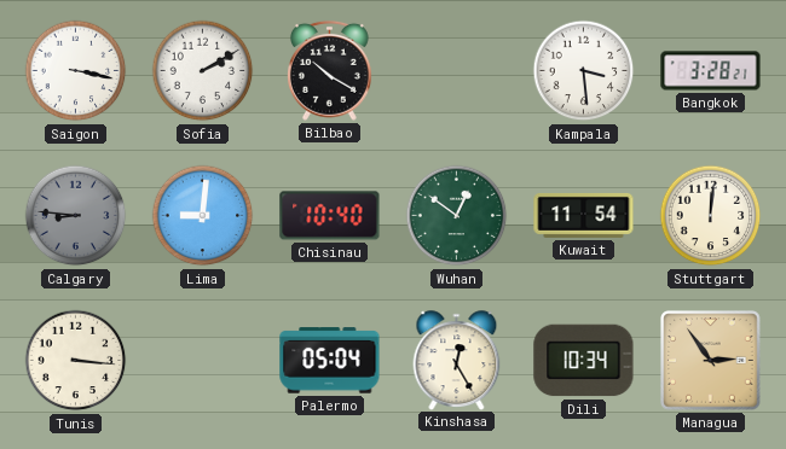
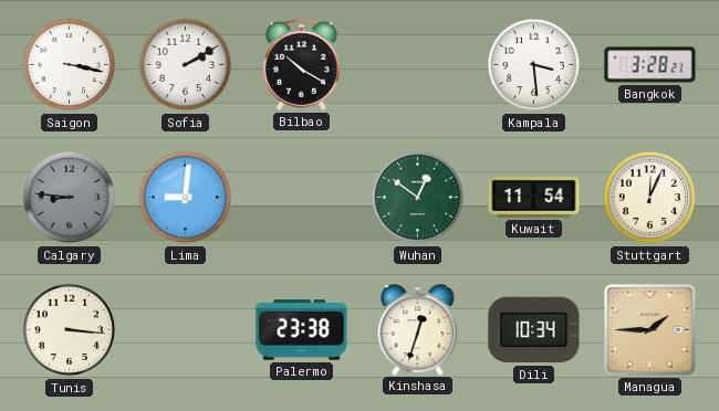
Chisinau: 10:40 -> none
Stuttgart: 12:01 -> 12:04
Palermo: 05:04 -> 23:38
Kinshasa: 12:25 -> 12:33
Managua: 2:54 -> 1:45
